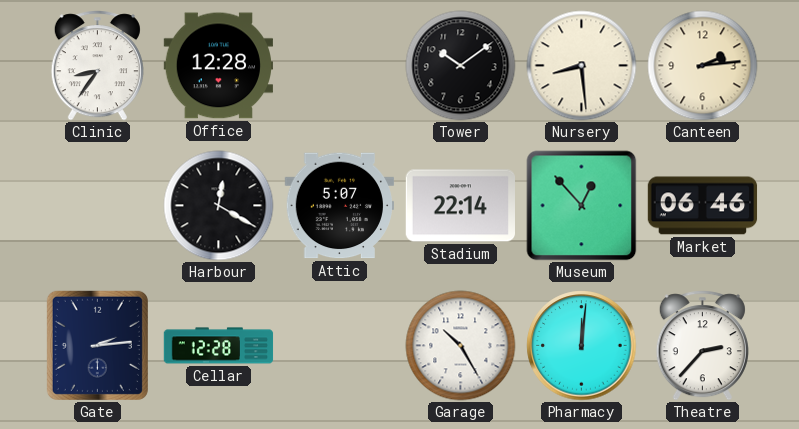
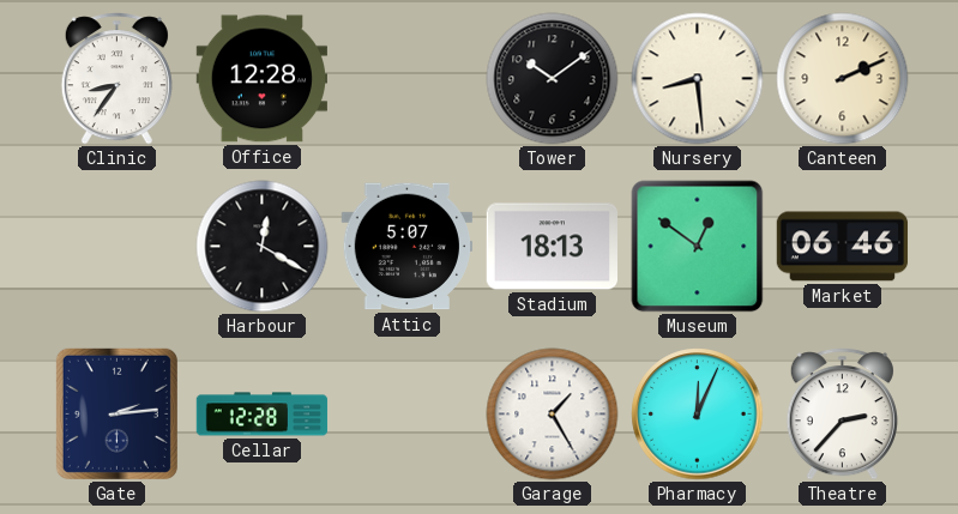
Canteen: 2:14 -> 2:11
Stadium: 22:14 -> 18:13
Museum: 12:53 -> 12:51
Garage: 10:25 -> 1:25
Pharmacy: 12:01 -> 12:04
